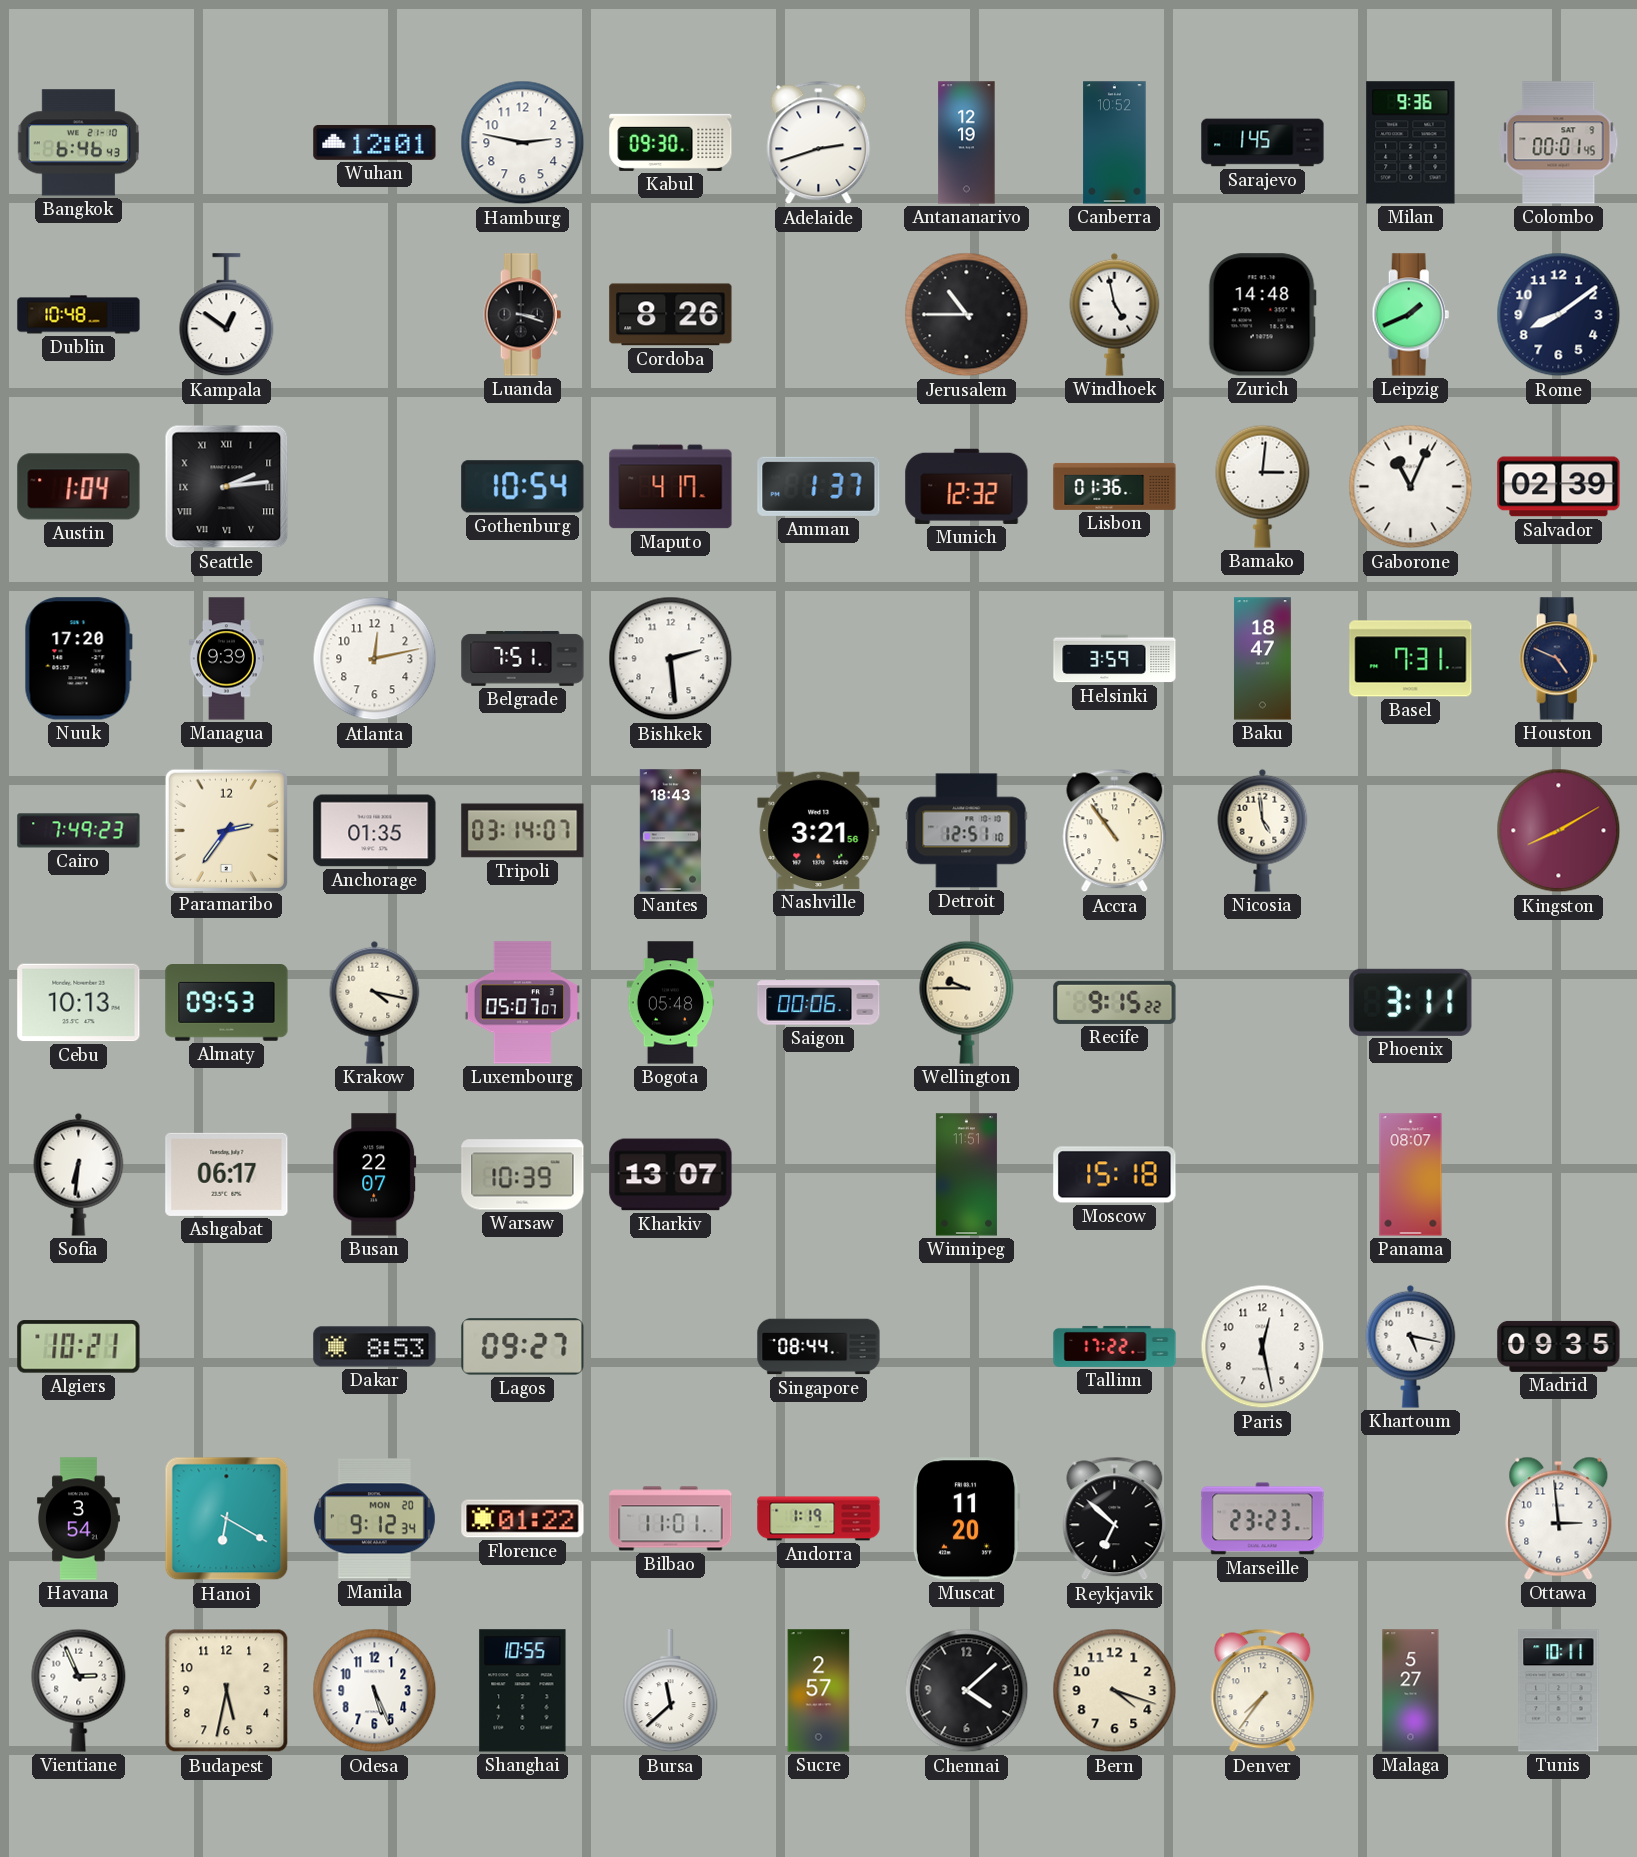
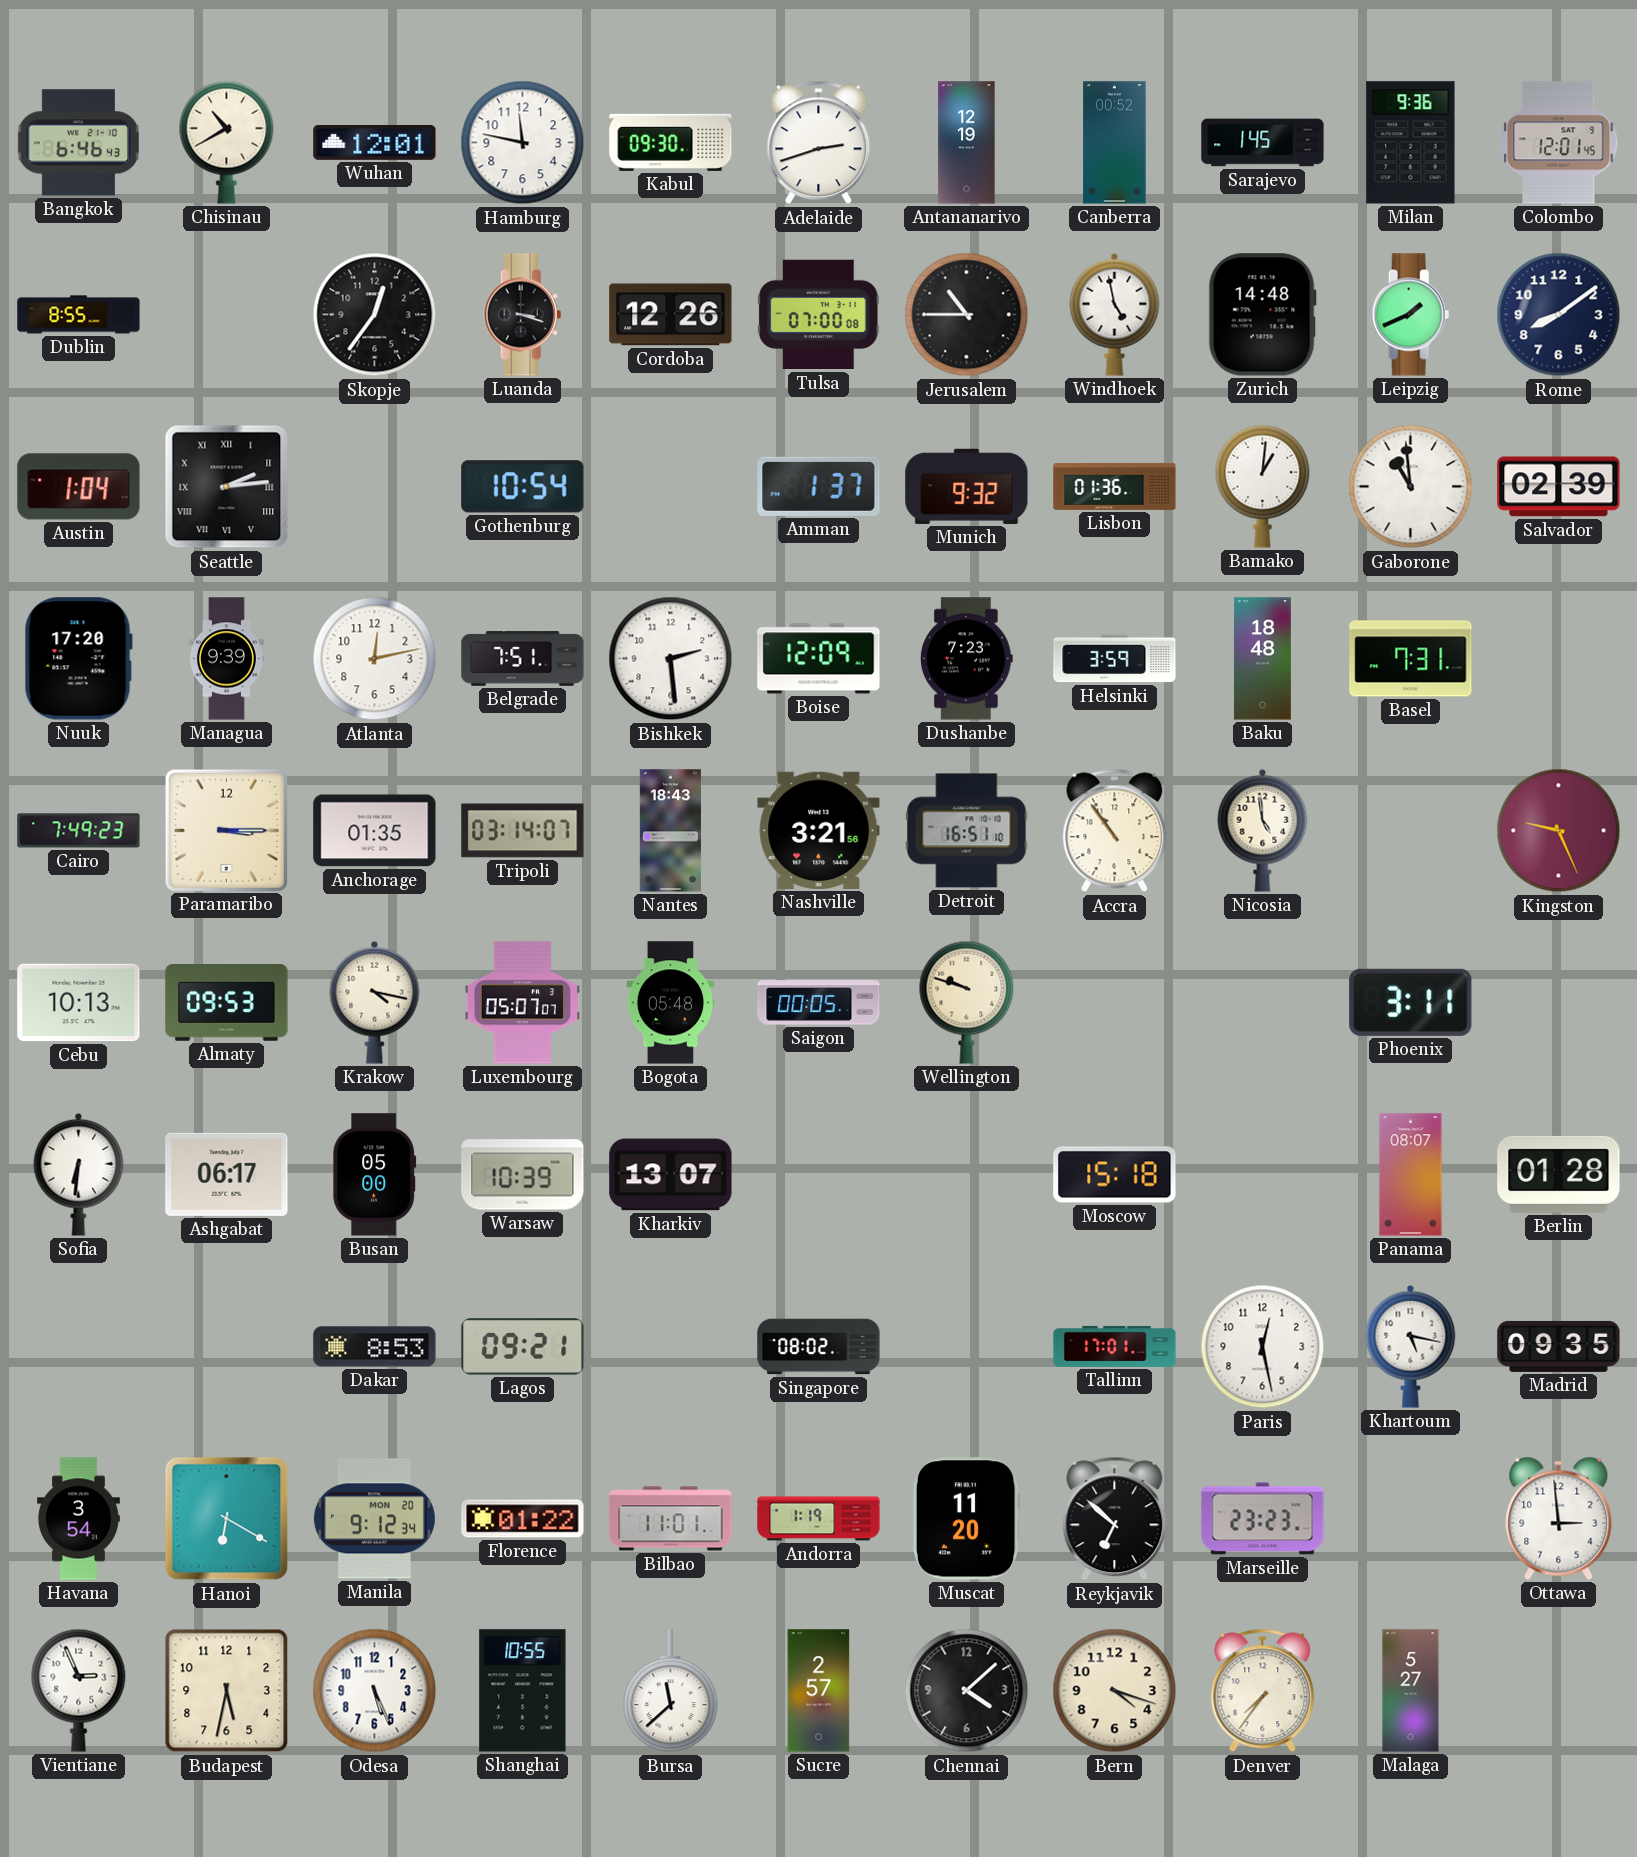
Chisinau: none -> 10:40
Hamburg: 2:47 -> 11:47
Canberra: 10:52 -> 00:52
Colombo: 00:01 -> 12:01
Dublin: 10:48 -> 8:55
Kampala: 12:51 -> none
Skopje: none -> 12:36
Cordoba: 8:26 -> 12:26
Tulsa: none -> 07:00
Maputo: 4:17 -> none
Munich: 12:32 -> 9:32
Bamako: 3:01 -> 1:01
Gaborone: 11:04 -> 10:59
Boise: none -> 12:09
Dushanbe: none -> 7:23
Baku: 18:47 -> 18:48
Houston: 4:49 -> none
Paramaribo: 2:36 -> 3:15
Detroit: 12:51 -> 16:51
Kingston: 8:10 -> 9:26
Saigon: 00:06 -> 00:05
Wellington: 9:45 -> 9:48
Recife: 9:15 -> none
Busan: 22:07 -> 05:00
Winnipeg: 11:51 -> none
Berlin: none -> 01:28
Algiers: 10:21 -> none
Lagos: 09:27 -> 09:21
Singapore: 08:44 -> 08:02
Tallinn: 17:22 -> 17:01
Tunis: 10:11 -> none
